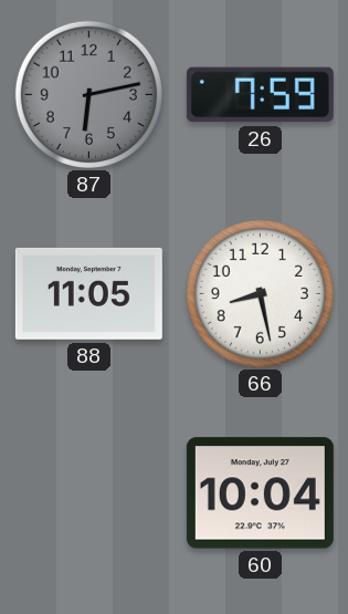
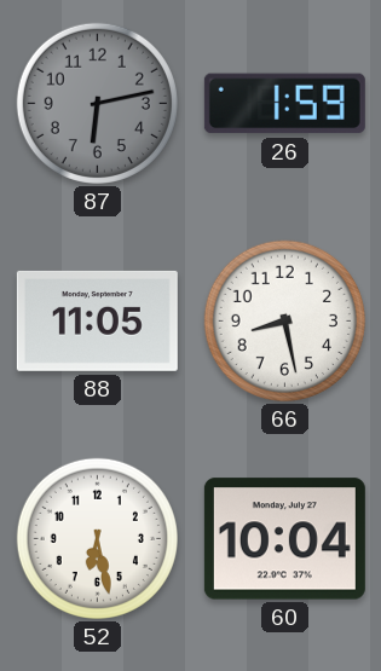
26: 7:59 -> 1:59
52: none -> 6:28
